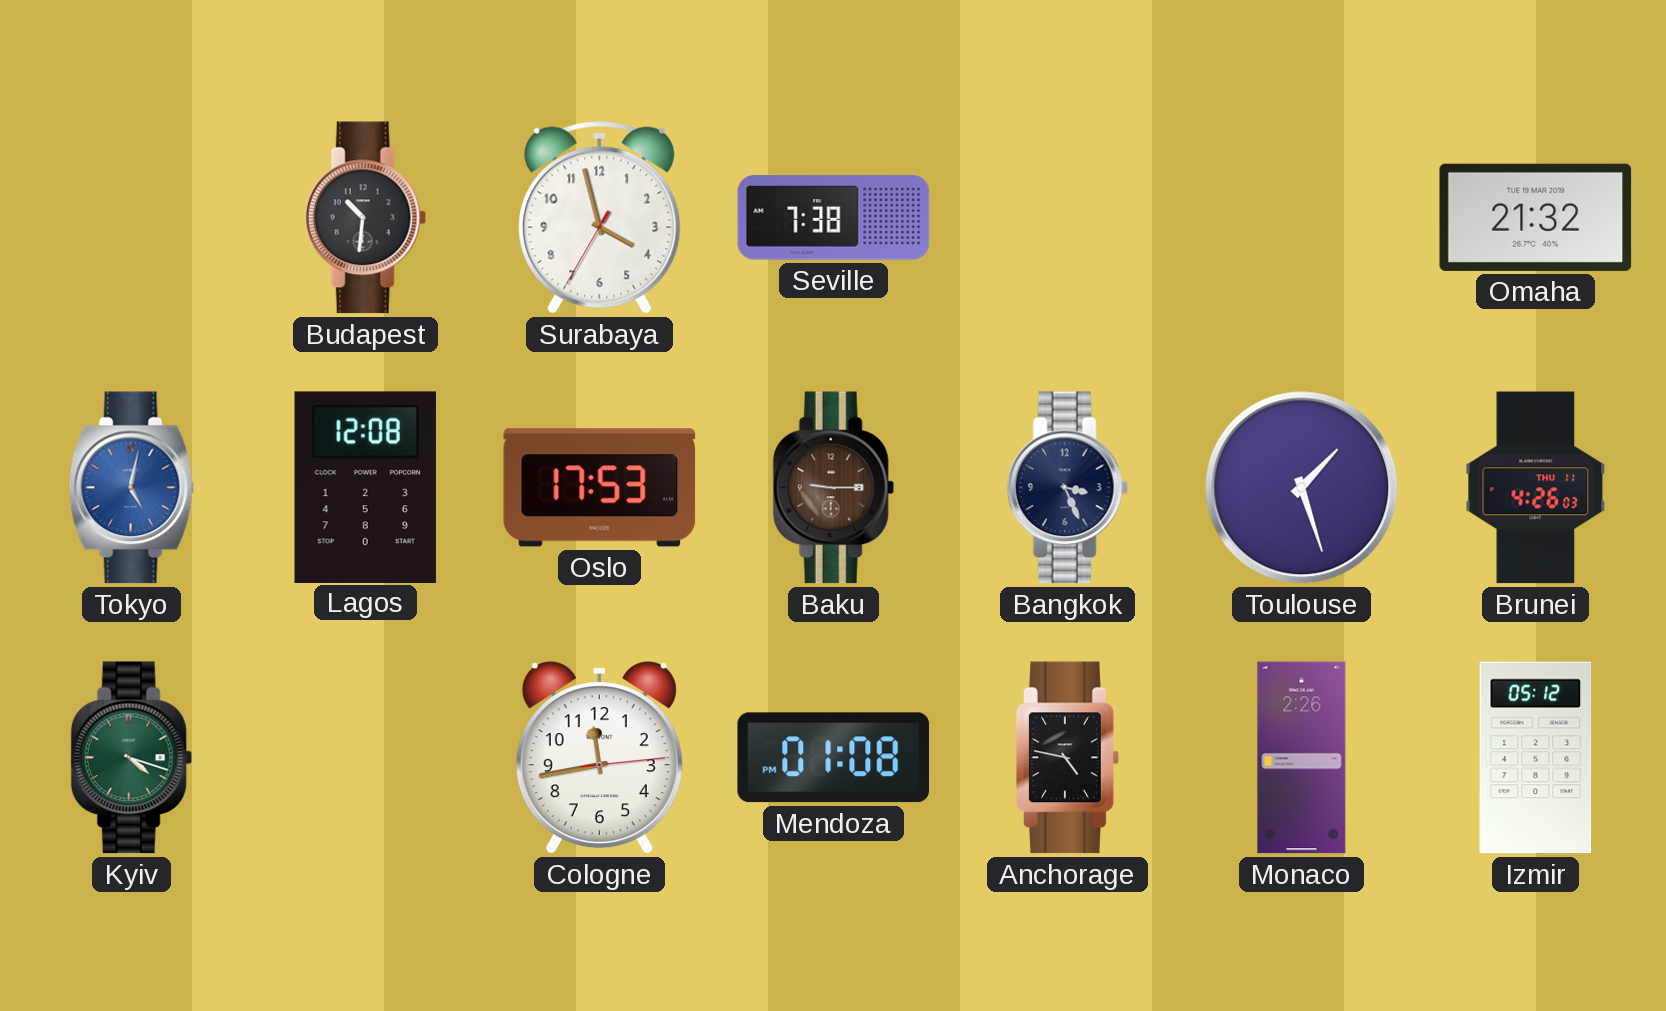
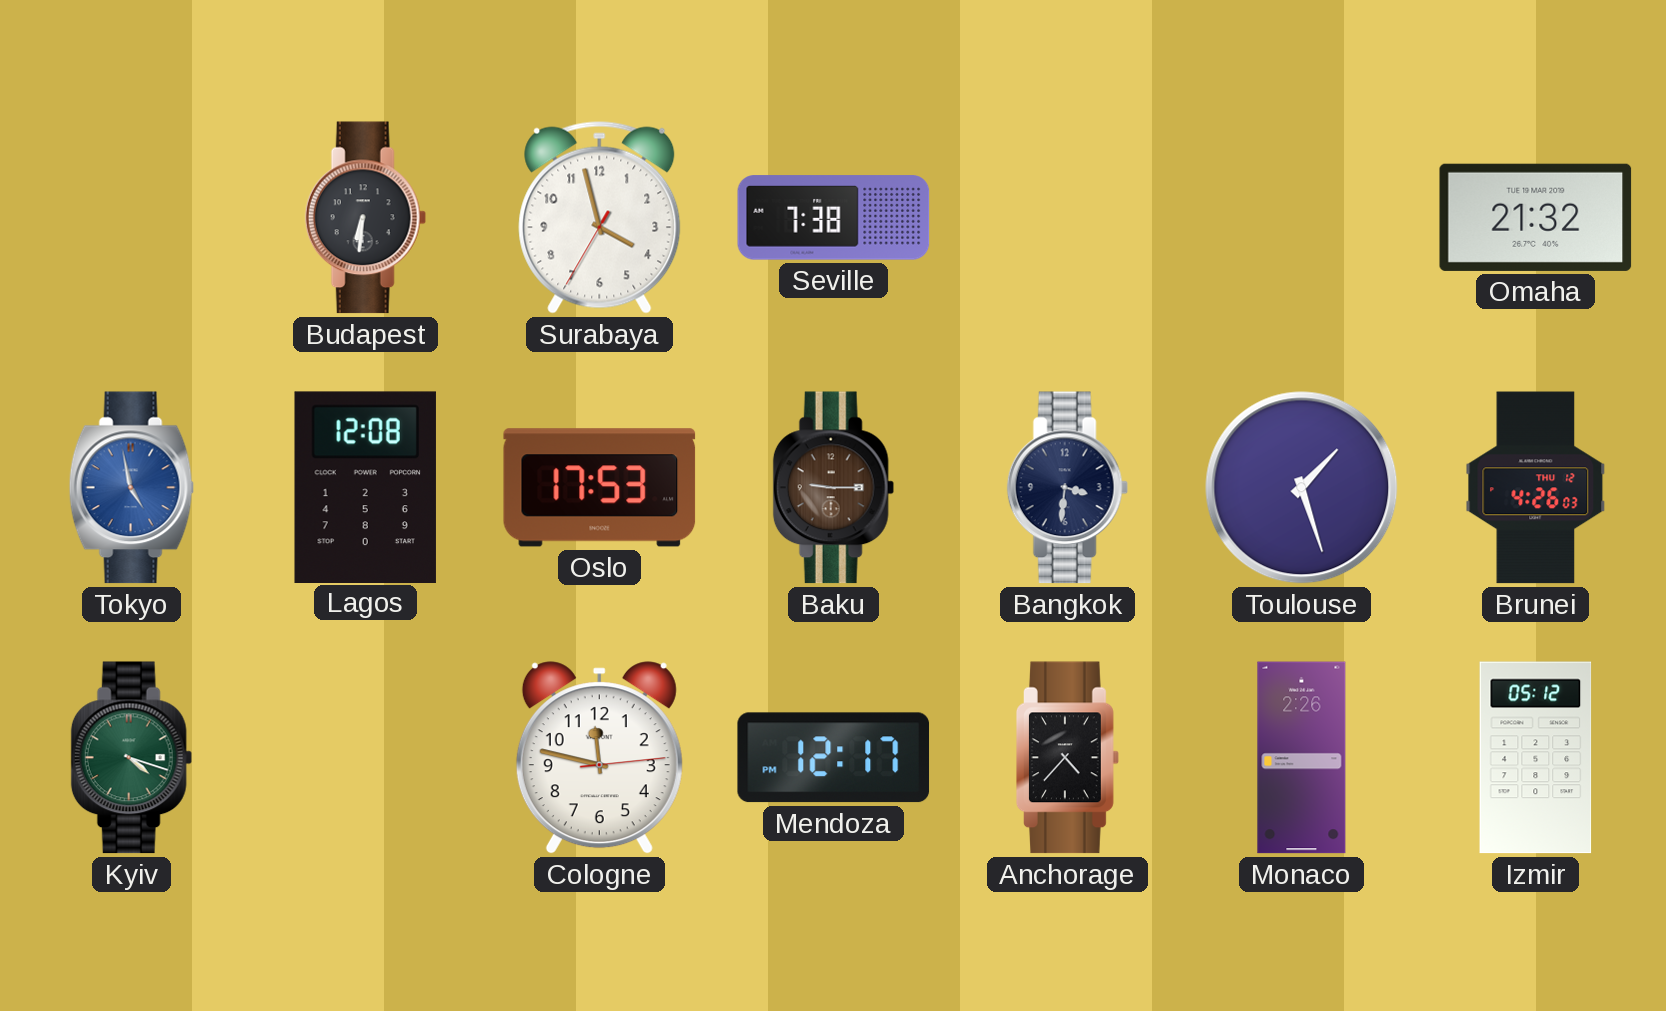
Budapest: 10:31 -> 6:31
Tokyo: 5:02 -> 4:58
Bangkok: 3:26 -> 3:31
Brunei date: THU 11 -> THU 12
Cologne: 11:43 -> 11:47
Mendoza: 01:08 -> 12:17
Anchorage: 4:47 -> 4:37
